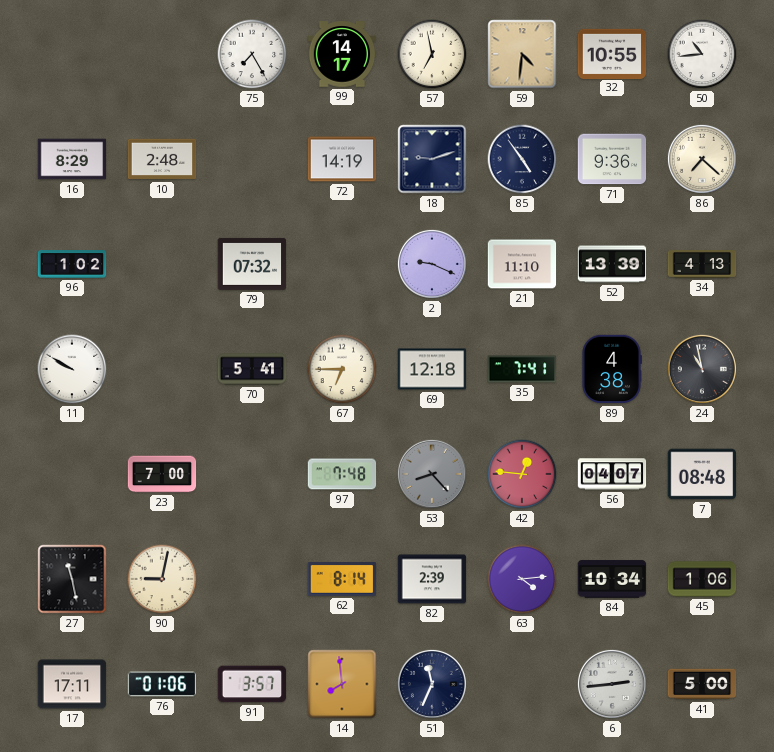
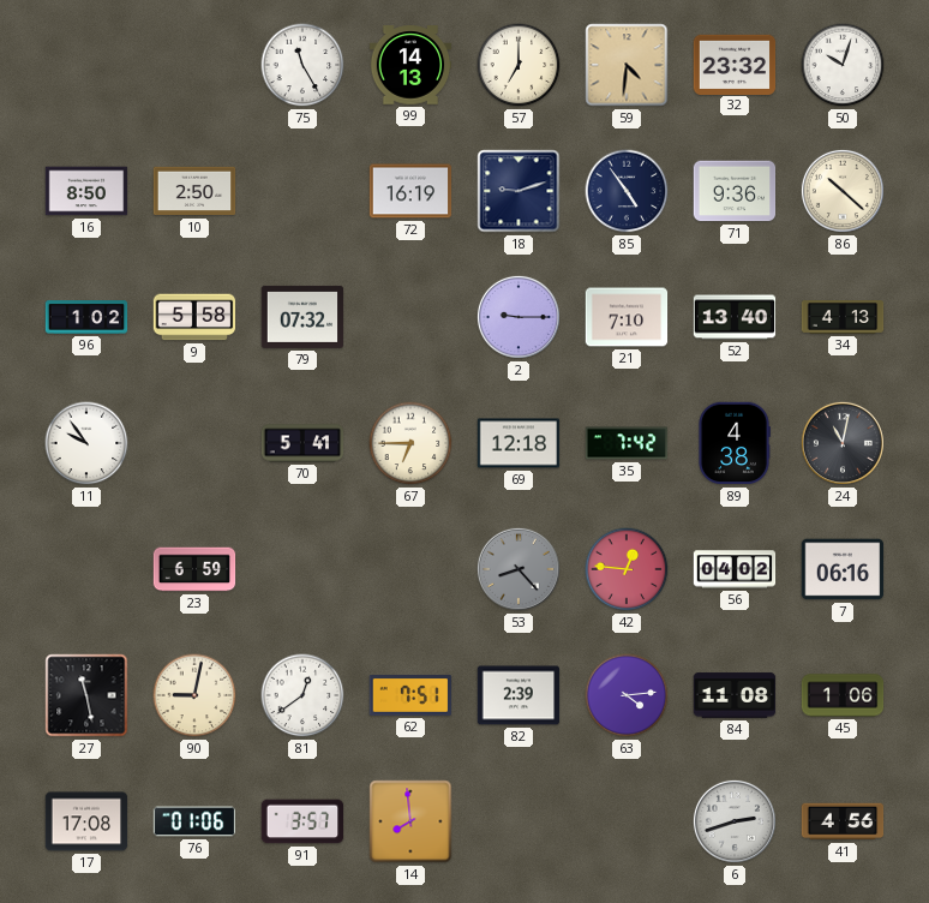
75: 7:25 -> 11:25
99: 14:17 -> 14:13
57: 6:58 -> 7:00
32: 10:55 -> 23:32
50: 10:44 -> 10:03
16: 8:29 -> 8:50
10: 2:48 -> 2:50
72: 14:19 -> 16:19
86: 7:22 -> 10:22
9: none -> 5:58
2: 9:19 -> 9:15
21: 11:10 -> 7:10
52: 13:39 -> 13:40
11: 9:50 -> 9:54
35: 7:41 -> 7:42
24: 10:58 -> 11:02
23: 7:00 -> 6:59
97: 7:48 -> none
56: 04:07 -> 04:02
7: 08:48 -> 06:16
81: none -> 12:39
62: 8:14 -> 7:51
84: 10:34 -> 11:08
17: 17:11 -> 17:08
51: 11:34 -> none
6: 2:44 -> 2:42
41: 5:00 -> 4:56
